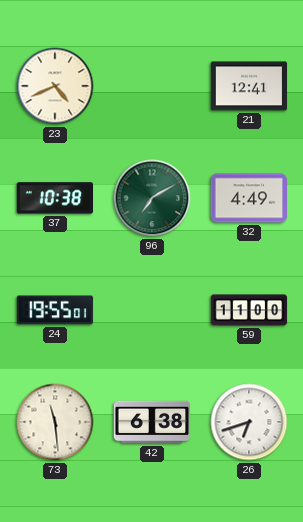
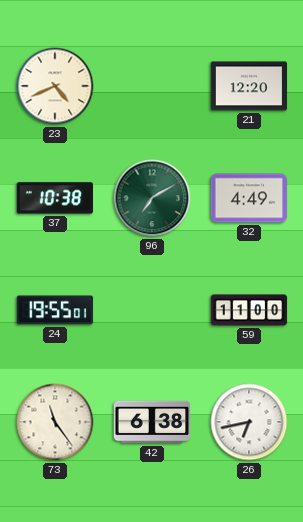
21: 12:41 -> 12:20
73: 11:29 -> 11:24
26: 6:42 -> 6:43
